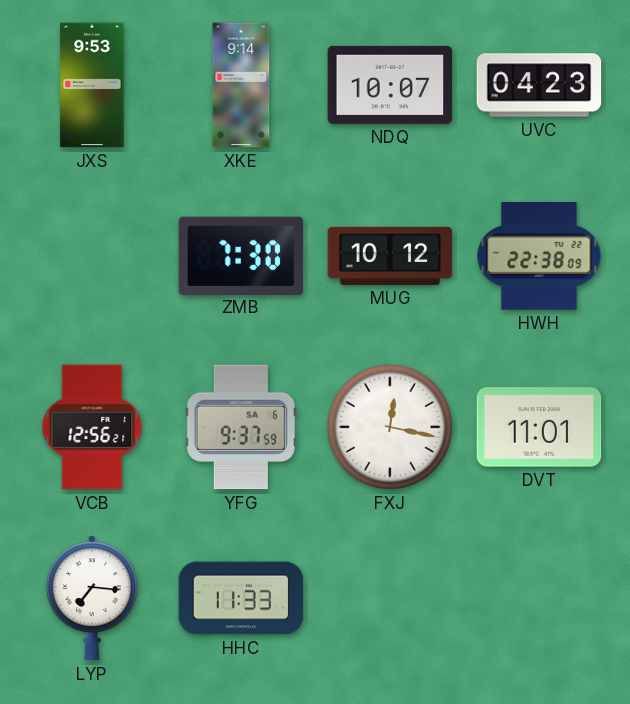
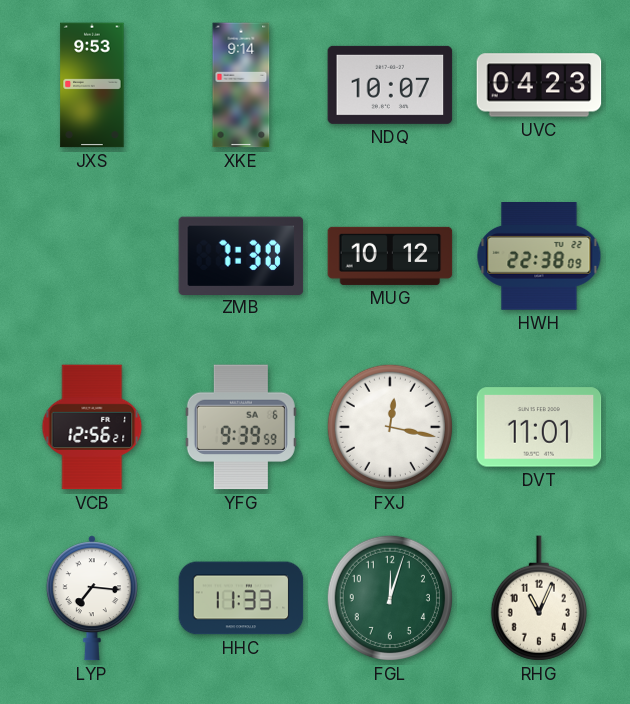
YFG: 9:37 -> 9:39
FGL: none -> 12:03
RHG: none -> 11:04
